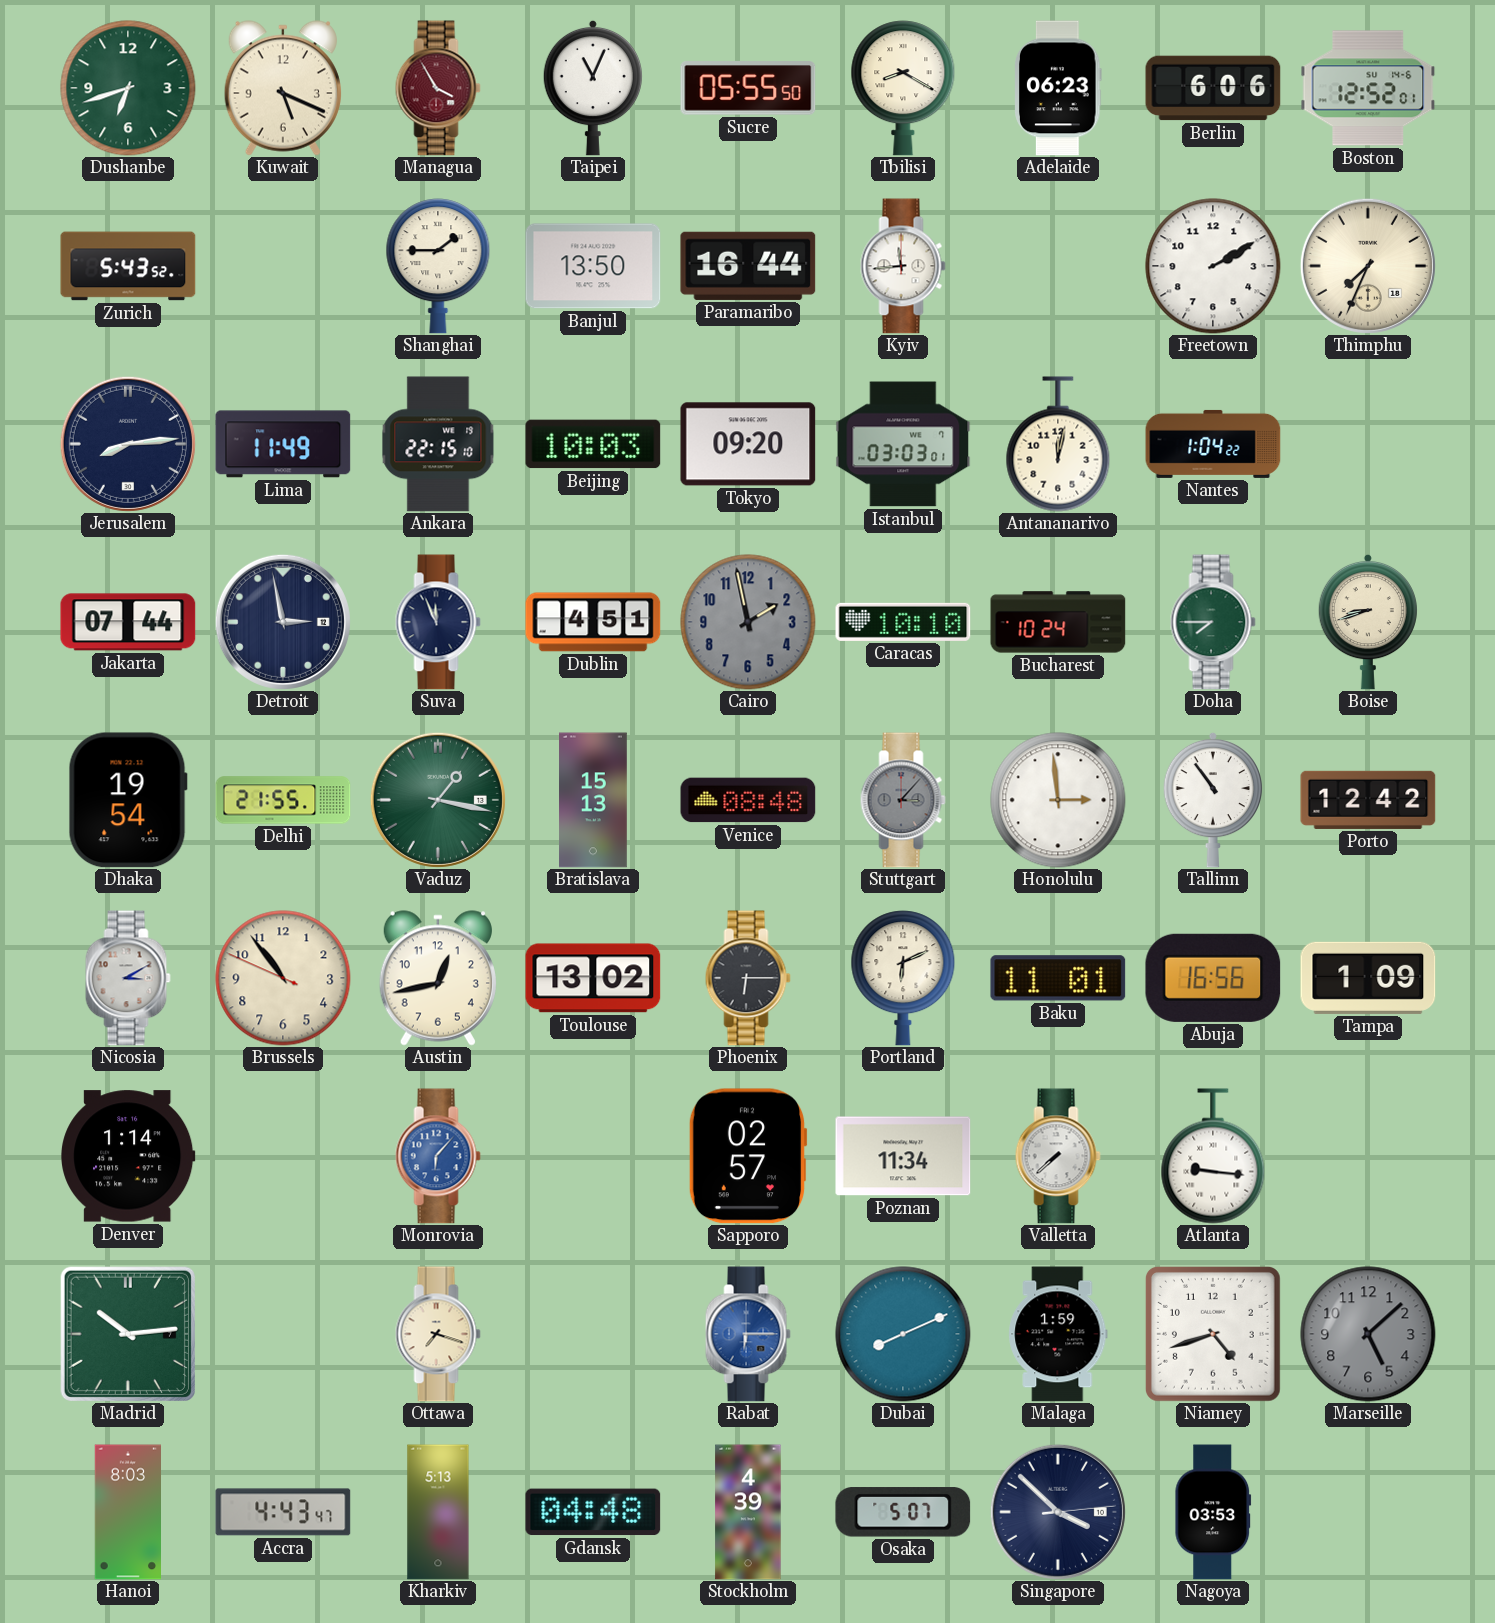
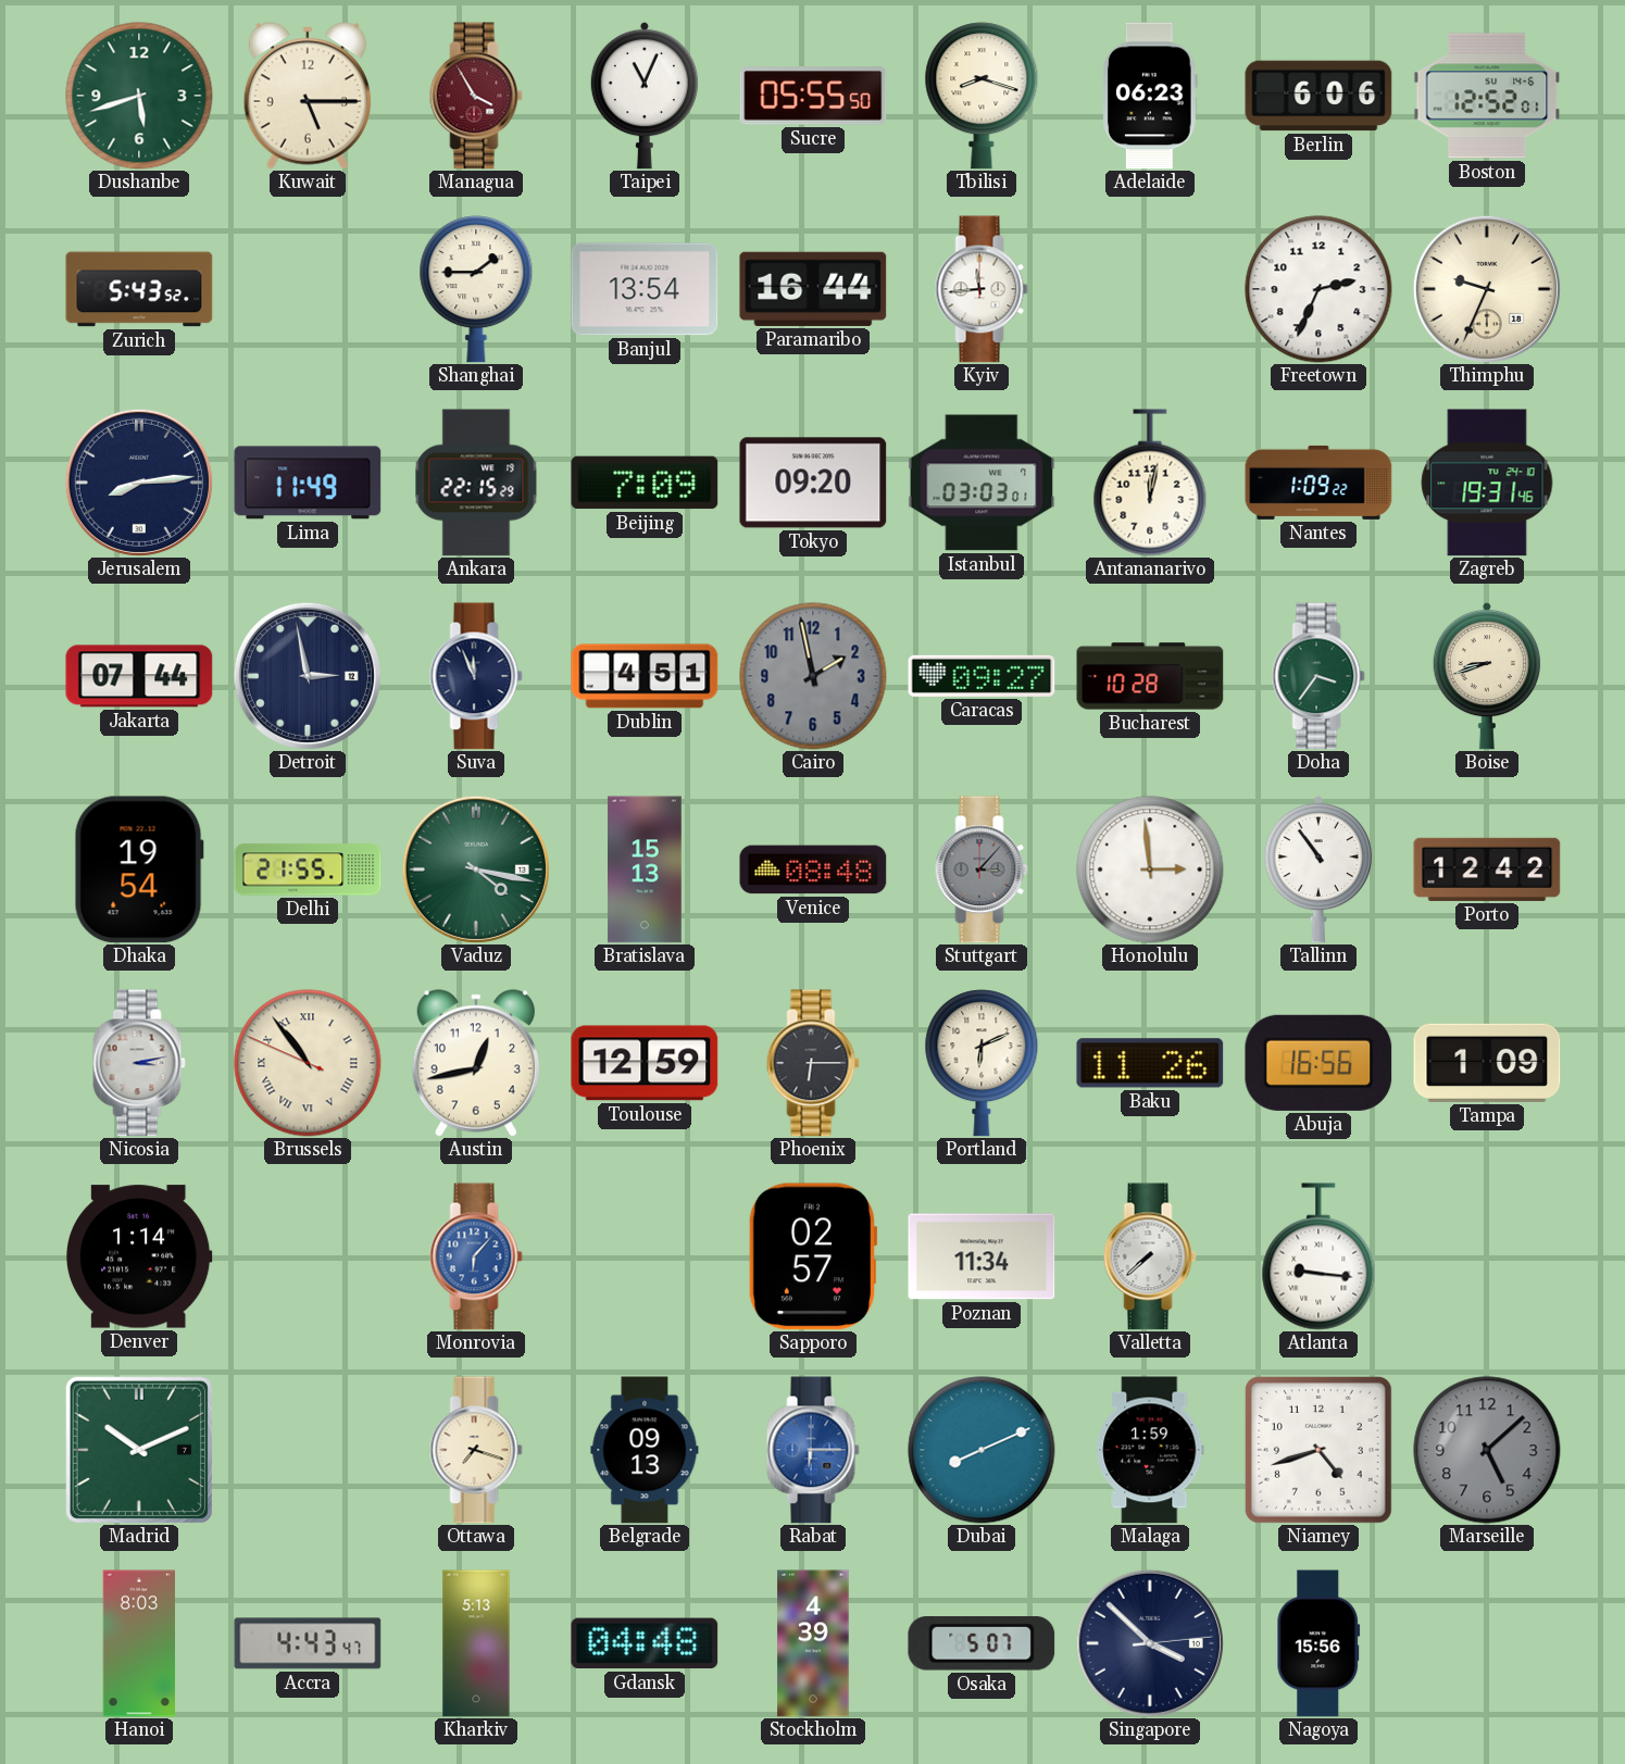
Dushanbe: 6:42 -> 5:42
Kuwait: 5:19 -> 5:15
Tbilisi: 8:20 -> 8:18
Banjul: 13:50 -> 13:54
Freetown: 2:10 -> 2:34
Thimphu: 7:34 -> 9:34
Ankara: 22:15:10 -> 22:15:29
Beijing: 10:03 -> 7:09
Nantes: 1:04 -> 1:09
Zagreb: none -> 19:31
Caracas: 10:10 -> 09:27
Bucharest: 10:24 -> 10:28
Doha: 7:45 -> 3:36
Vaduz: 1:17 -> 4:17
Nicosia: 3:10 -> 3:13
Brussels numerals: Arabic -> Roman
Toulouse: 13:02 -> 12:59
Baku: 11:01 -> 11:26
Madrid: 10:14 -> 10:11
Belgrade: none -> 09:13
Nagoya: 03:53 -> 15:56
